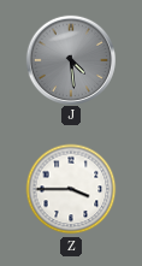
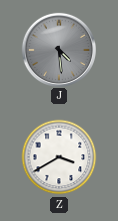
Z: 3:45 -> 3:40
